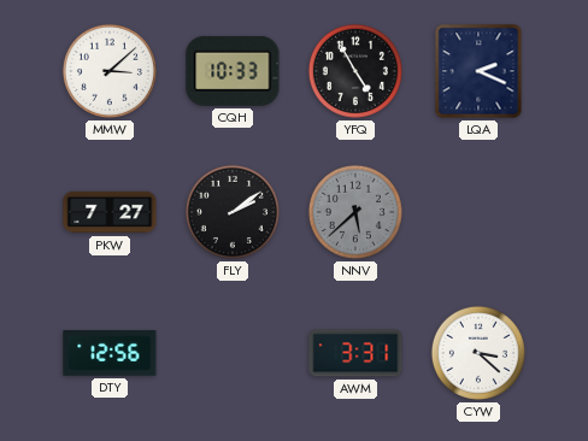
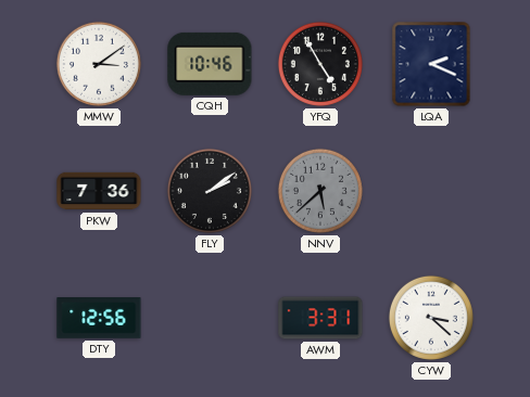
MMW: 3:08 -> 3:09
CQH: 10:33 -> 10:46
PKW: 7:27 -> 7:36
